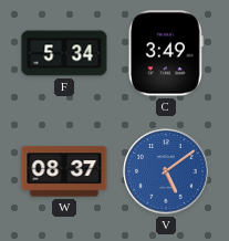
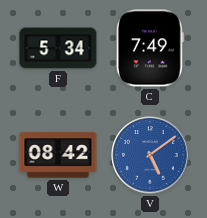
C: 3:49 -> 7:49
W: 08:37 -> 08:42
